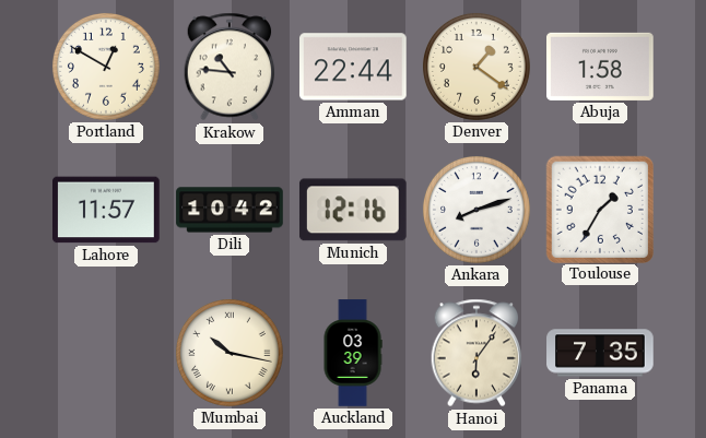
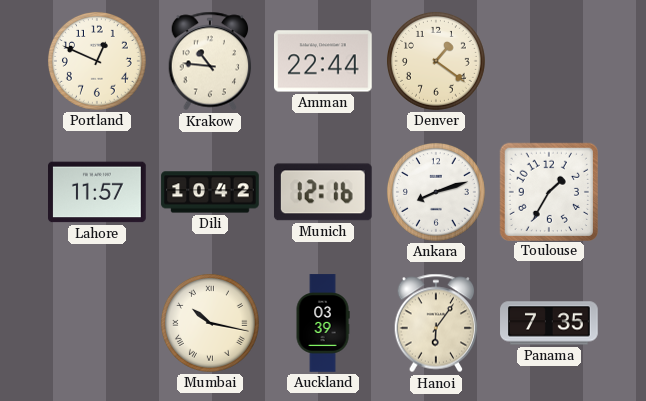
Portland: 12:50 -> 12:49
Abuja: 1:58 -> none
